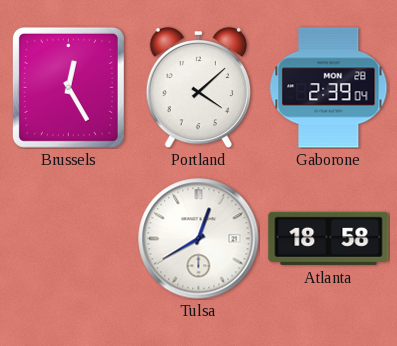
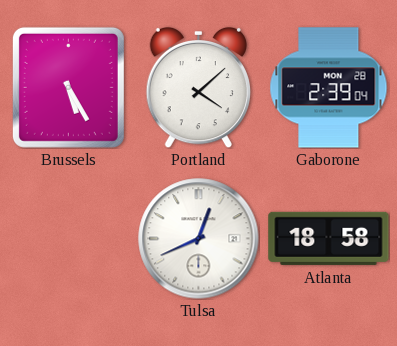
Brussels: 12:25 -> 5:25
Tulsa: 12:40 -> 12:41
